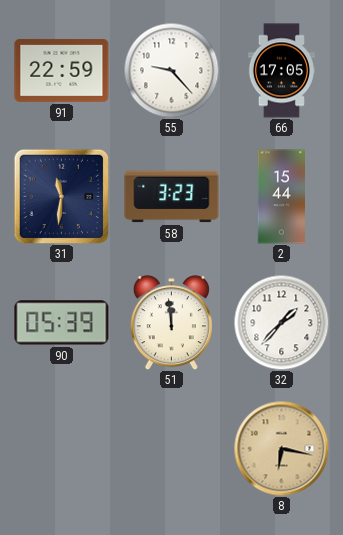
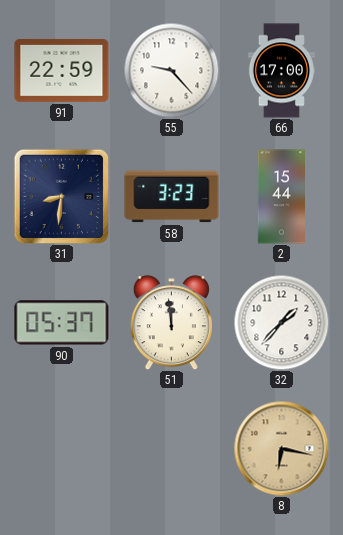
66: 17:05 -> 17:00
31: 11:31 -> 8:31
90: 05:39 -> 05:37
